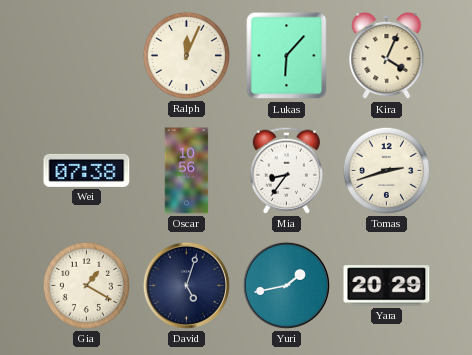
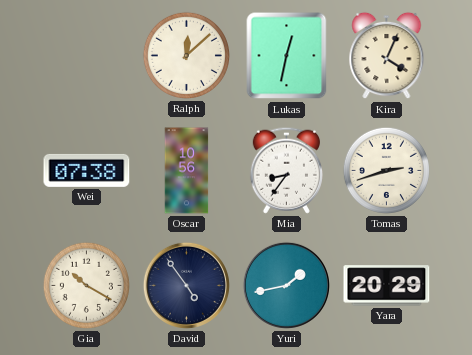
Ralph: 12:04 -> 12:08
Lukas: 6:07 -> 12:32
Gia: 1:20 -> 10:20
David: 5:03 -> 4:54
